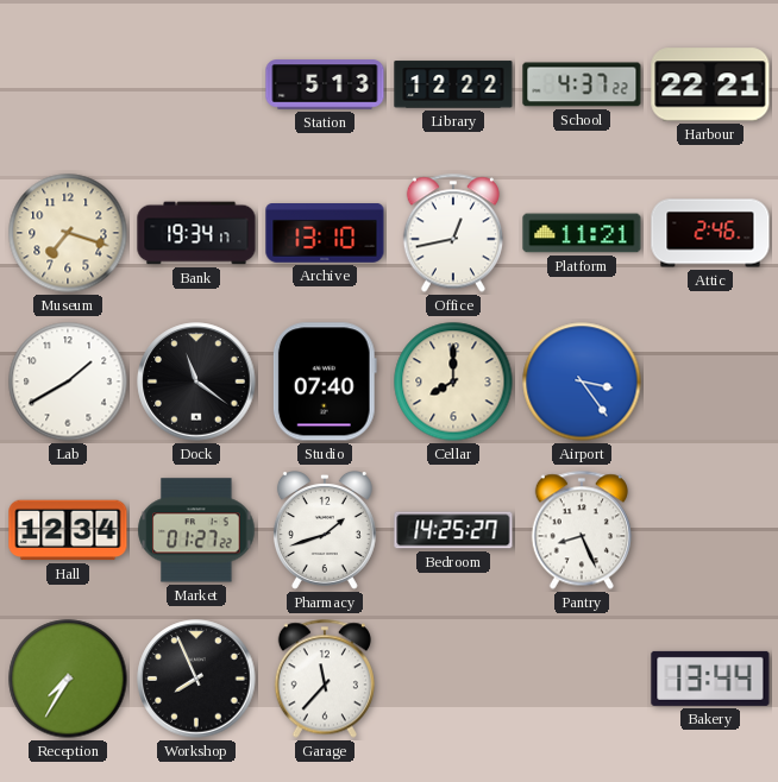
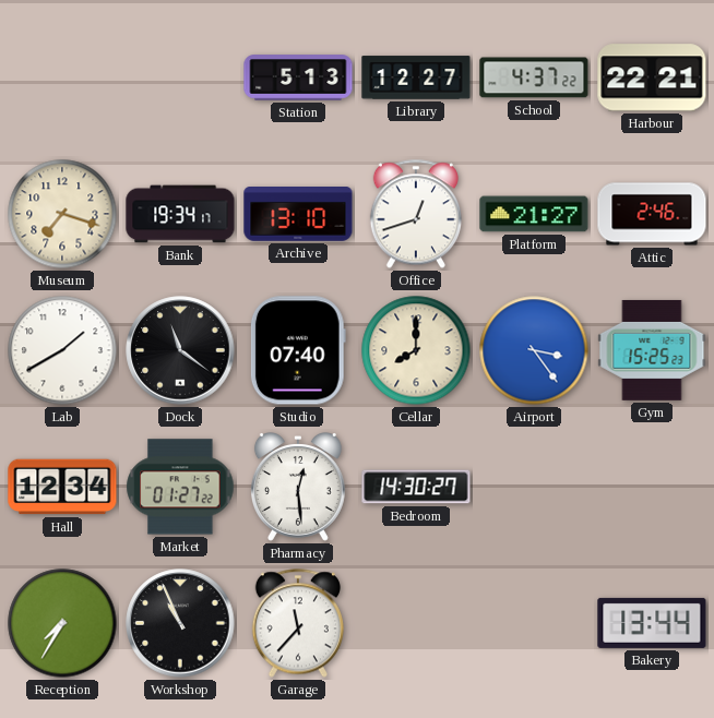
Library: 12:22 -> 12:27
Office: 12:43 -> 12:42
Platform: 11:21 -> 21:27
Gym: none -> 15:25
Pharmacy: 1:42 -> 12:29
Bedroom: 14:25 -> 14:30
Pantry: 8:26 -> none
Workshop: 7:56 -> 10:56
